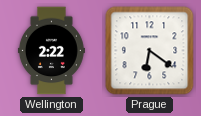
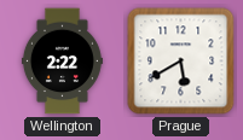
Prague: 6:21 -> 5:40
